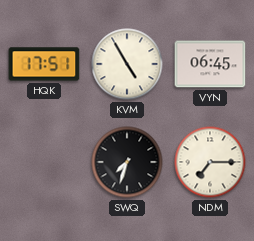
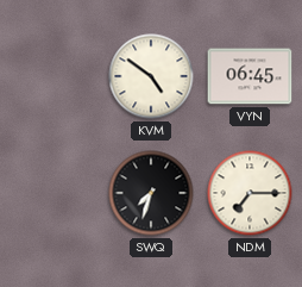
HQK: 17:51 -> none
KVM: 4:55 -> 4:51
